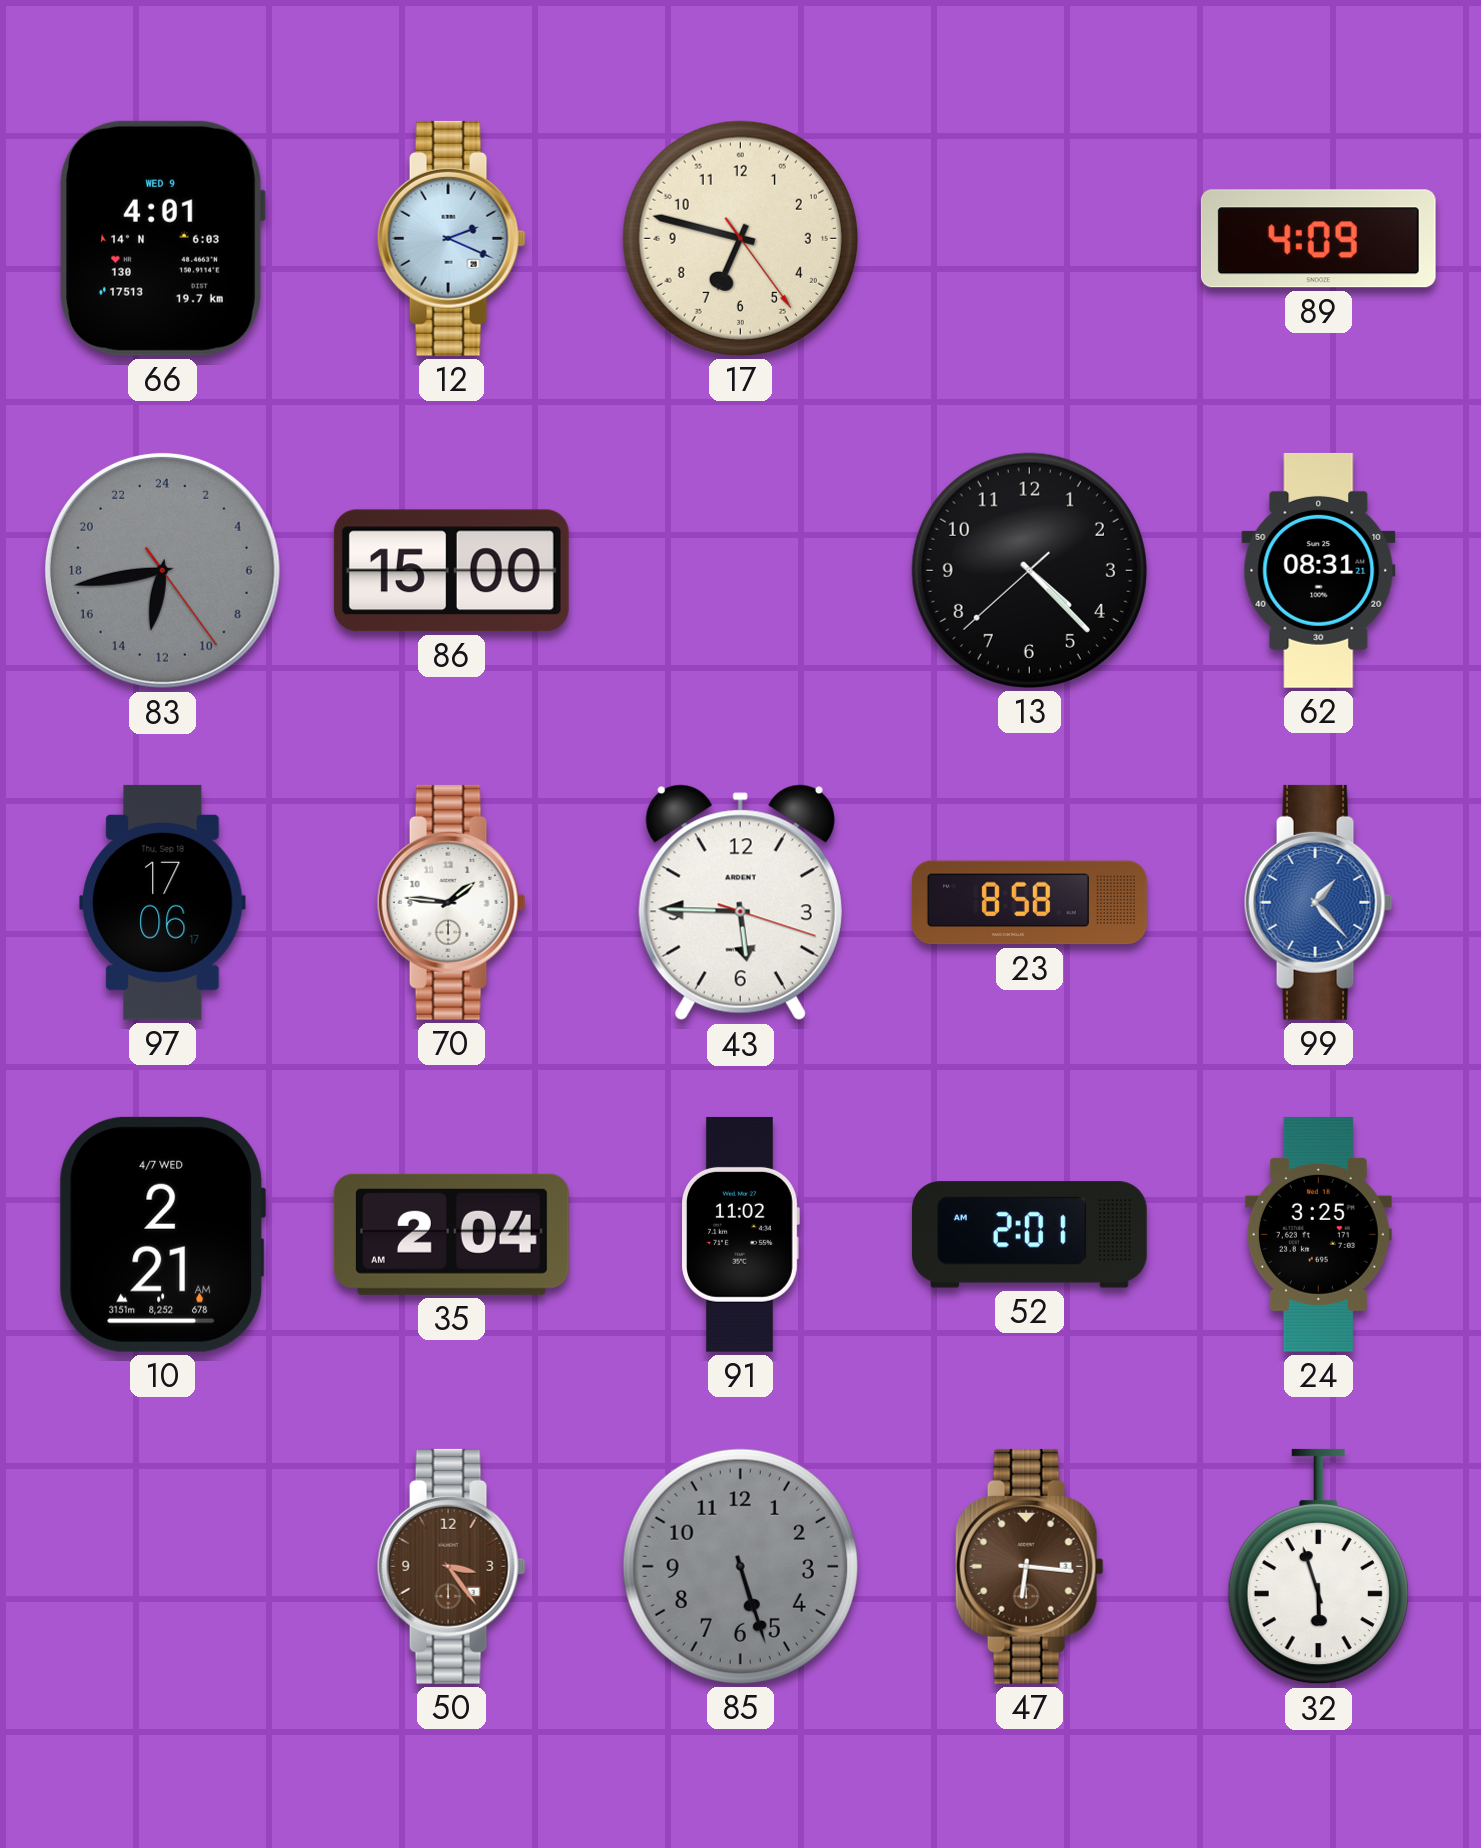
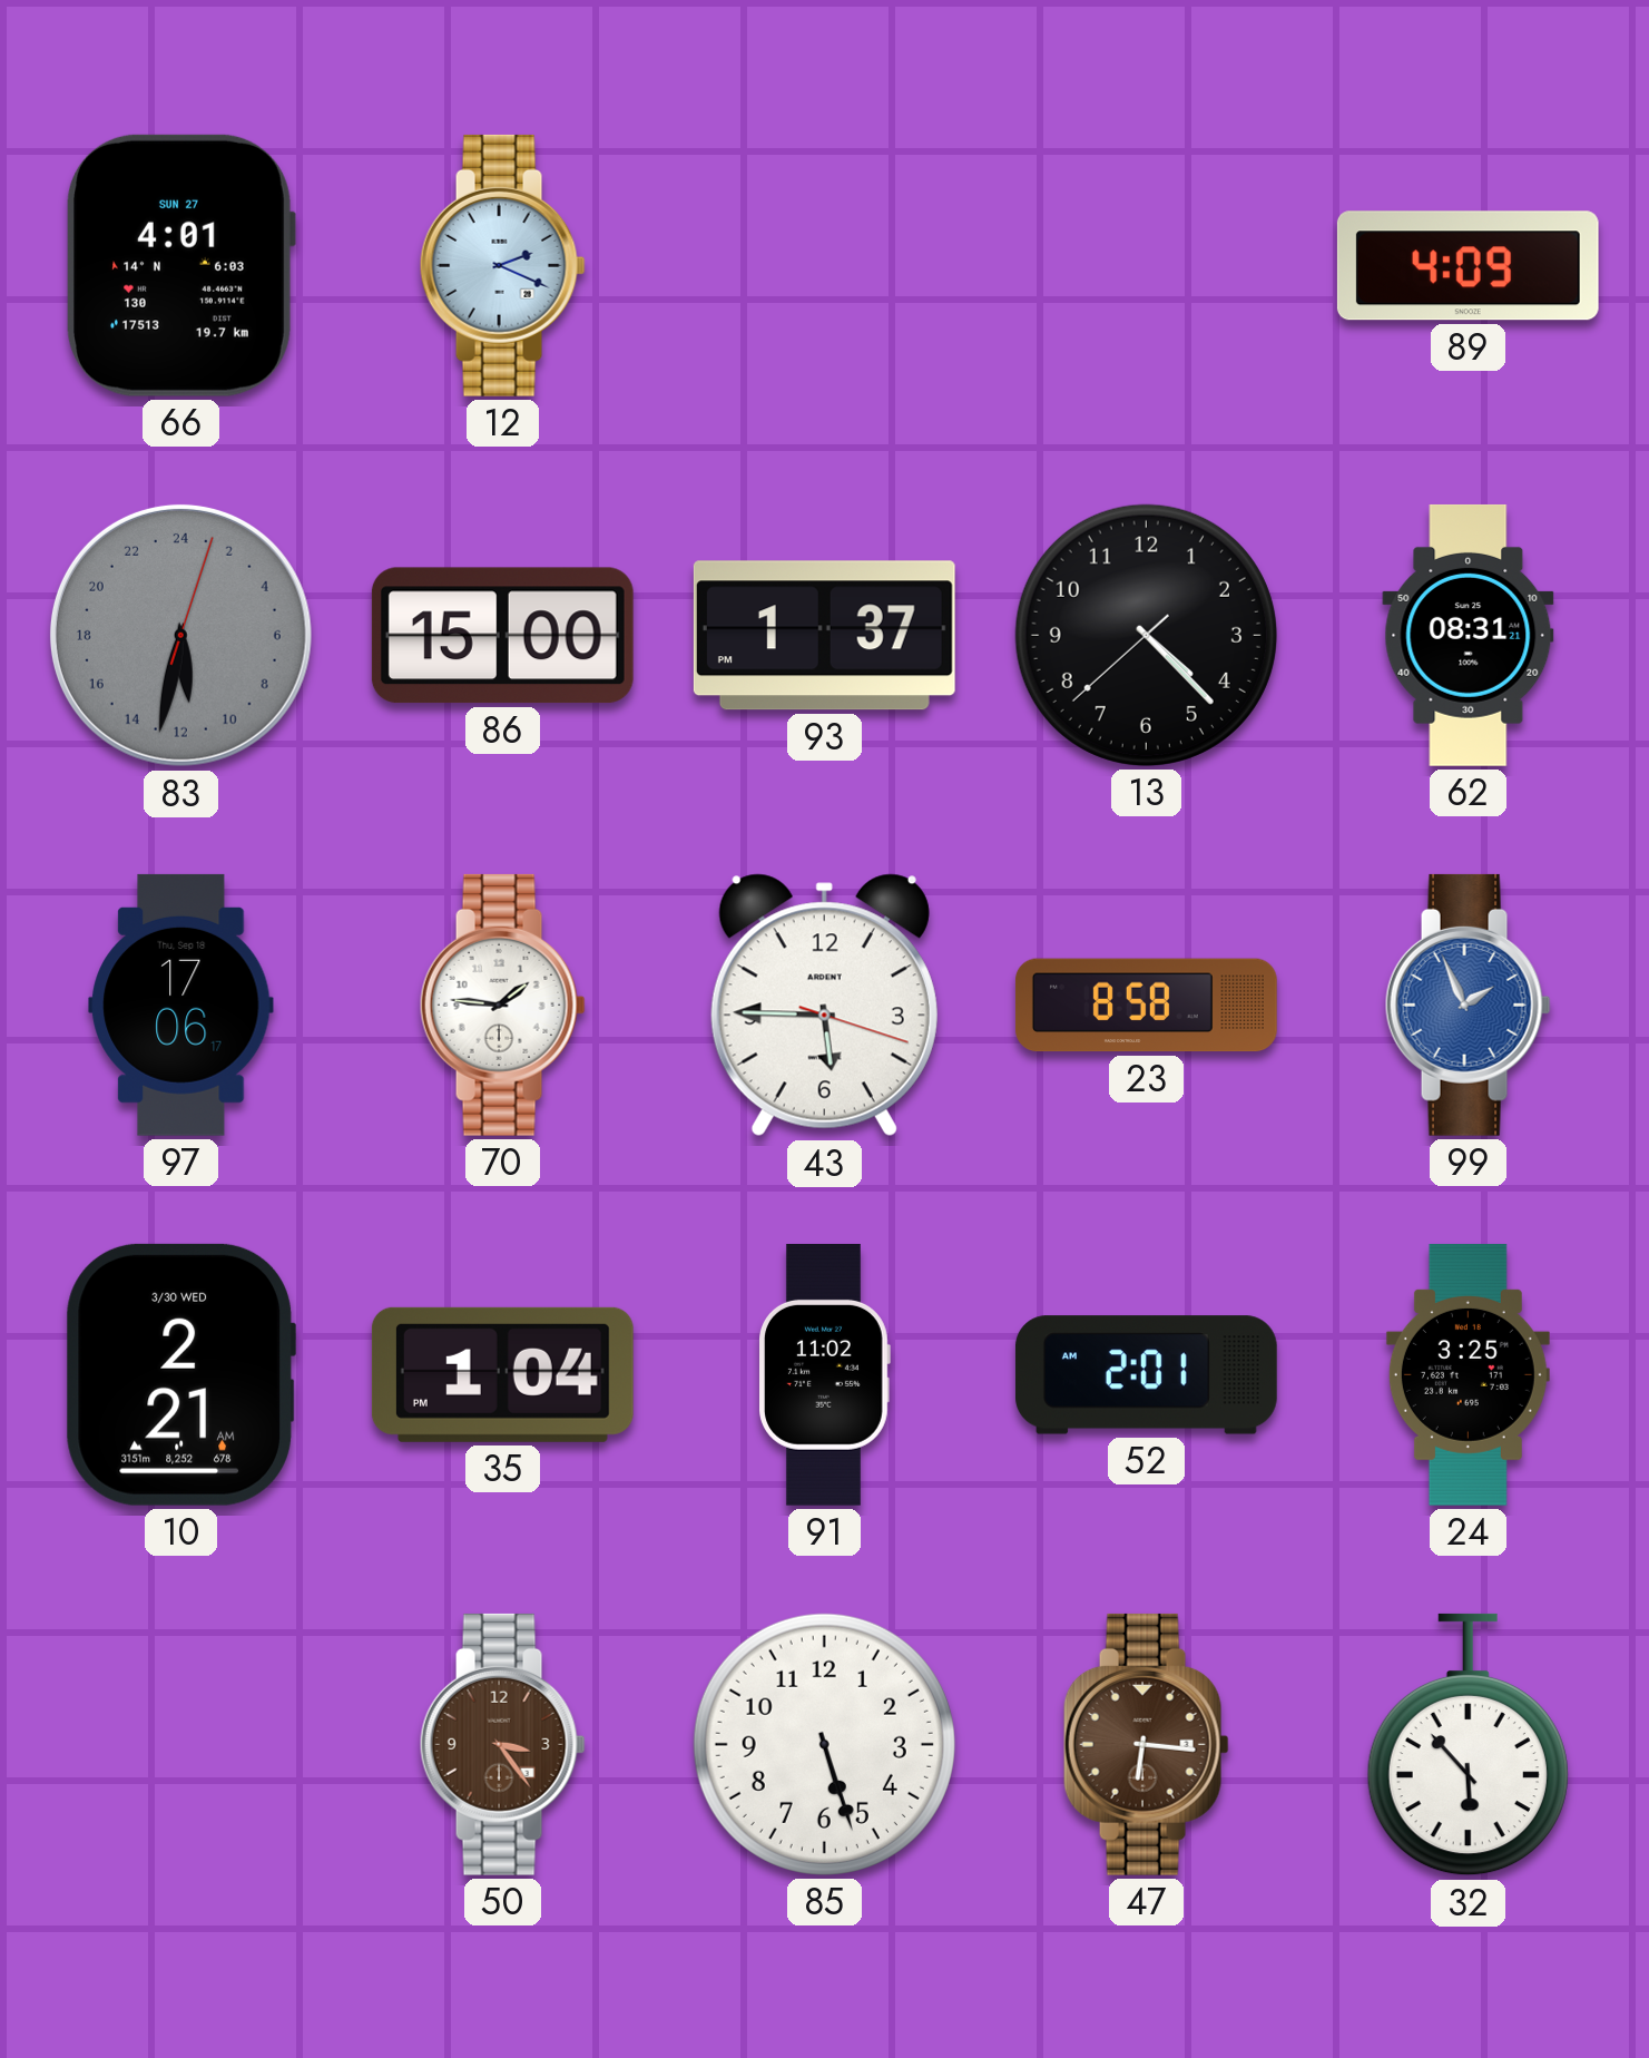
66 date: WED 9 -> SUN 27
17: 6:47 -> none
83: 12:43 -> 11:32
93: none -> 1:37
99: 1:23 -> 1:56
10 date: 4/7 WED -> 3/30 WED
35: 2:04 -> 1:04
85 dial: grey -> white
32: 5:57 -> 5:53
